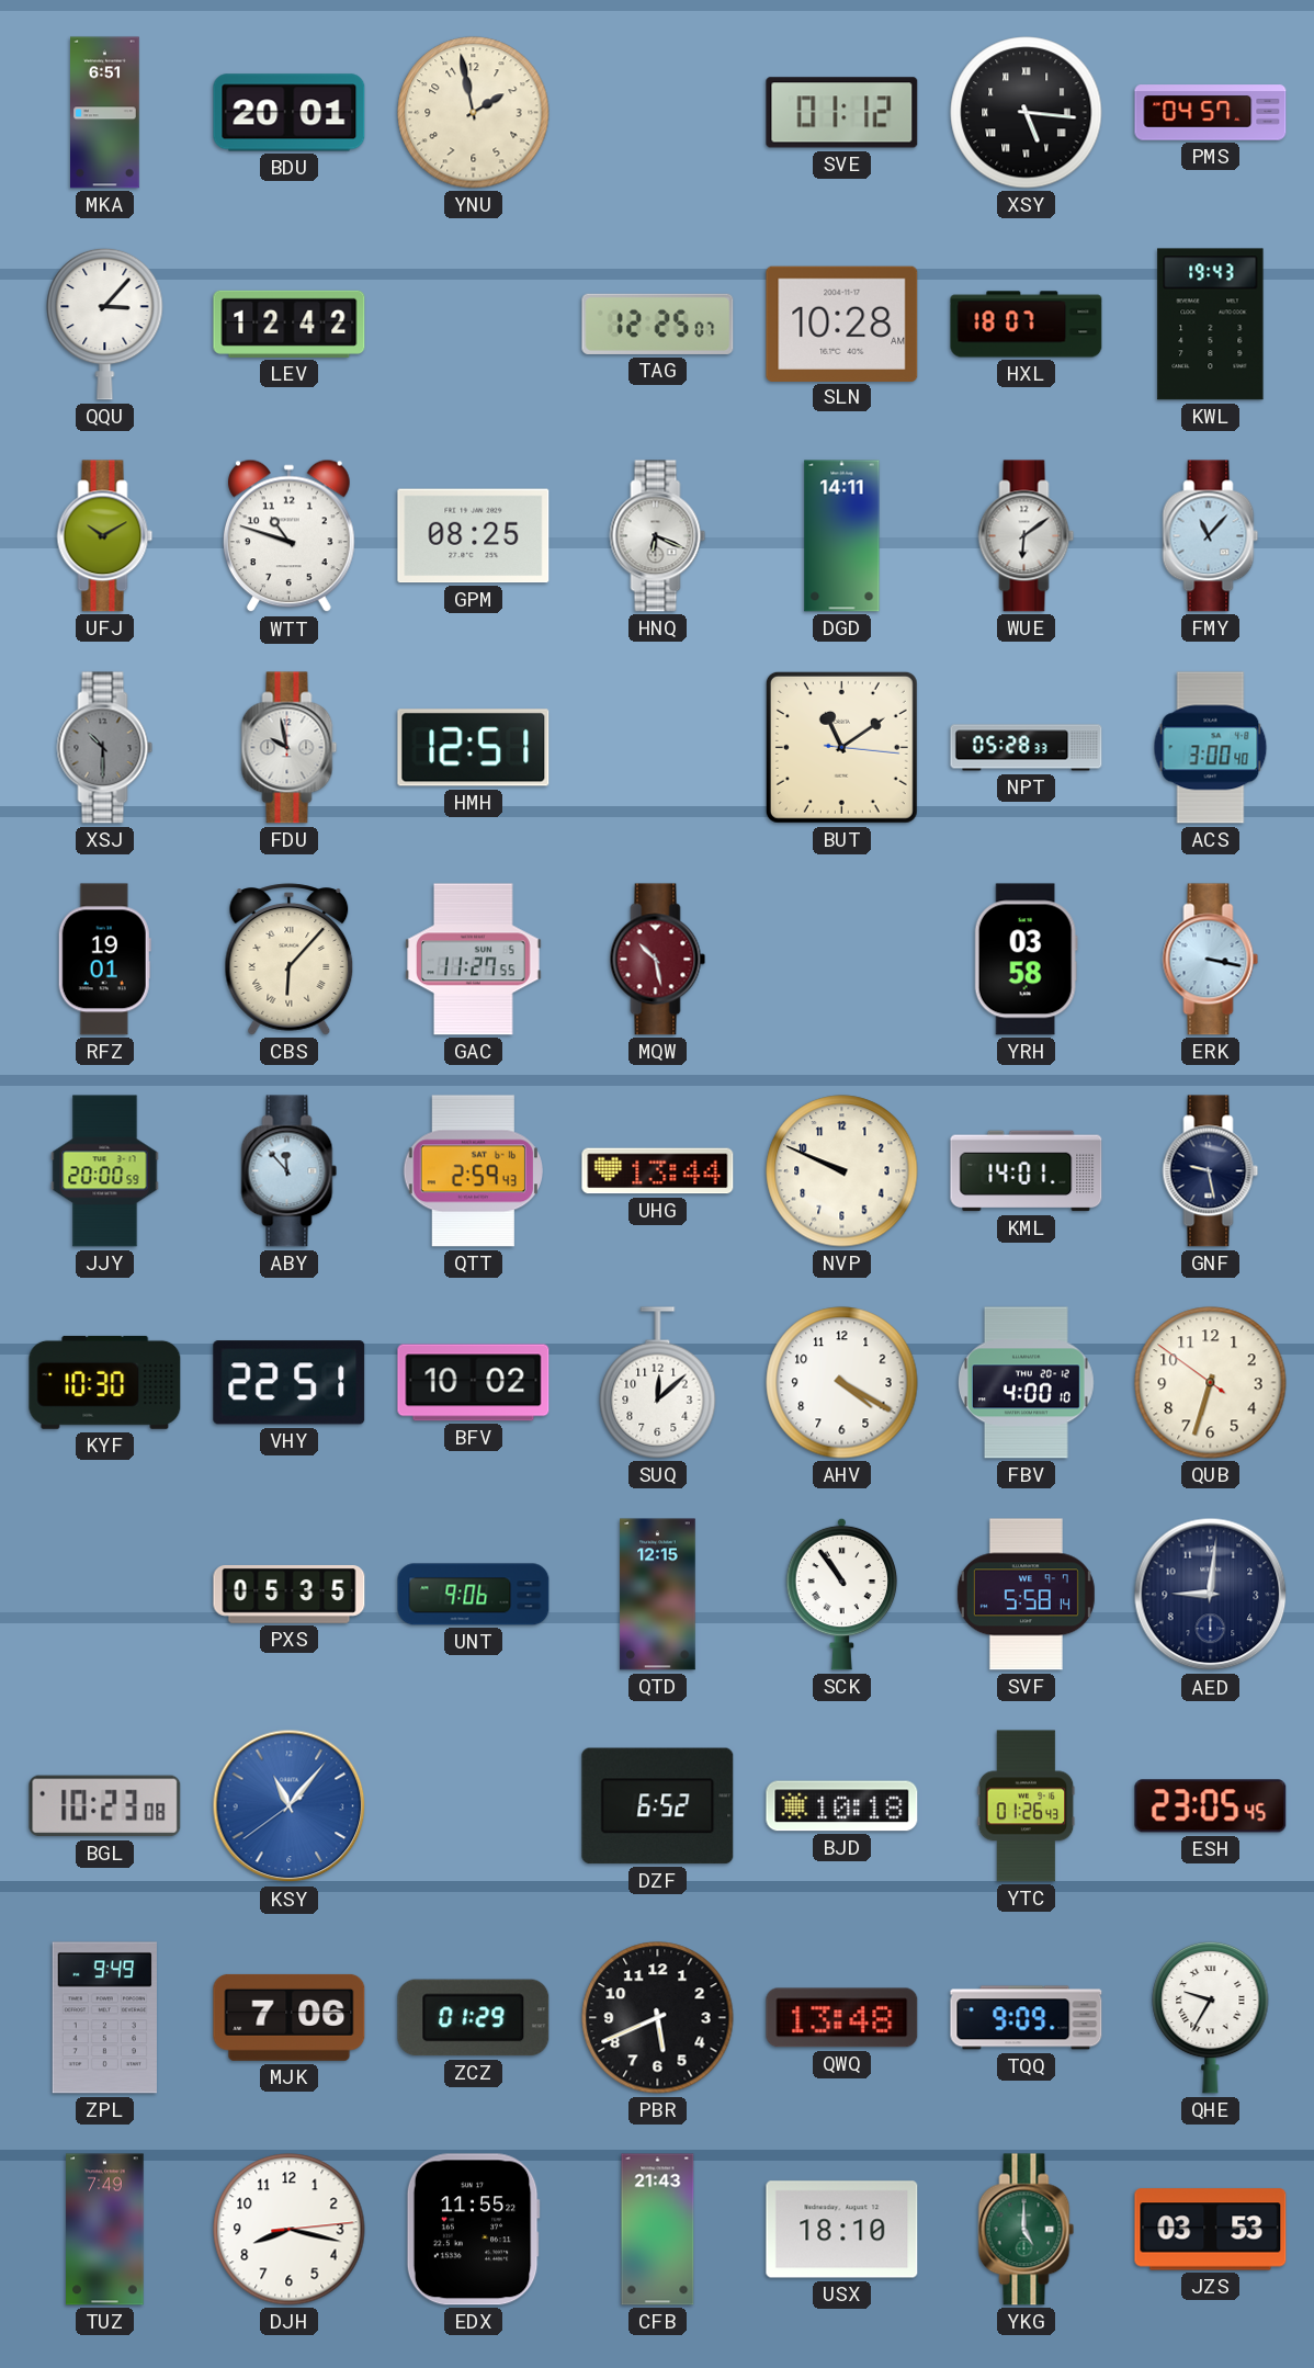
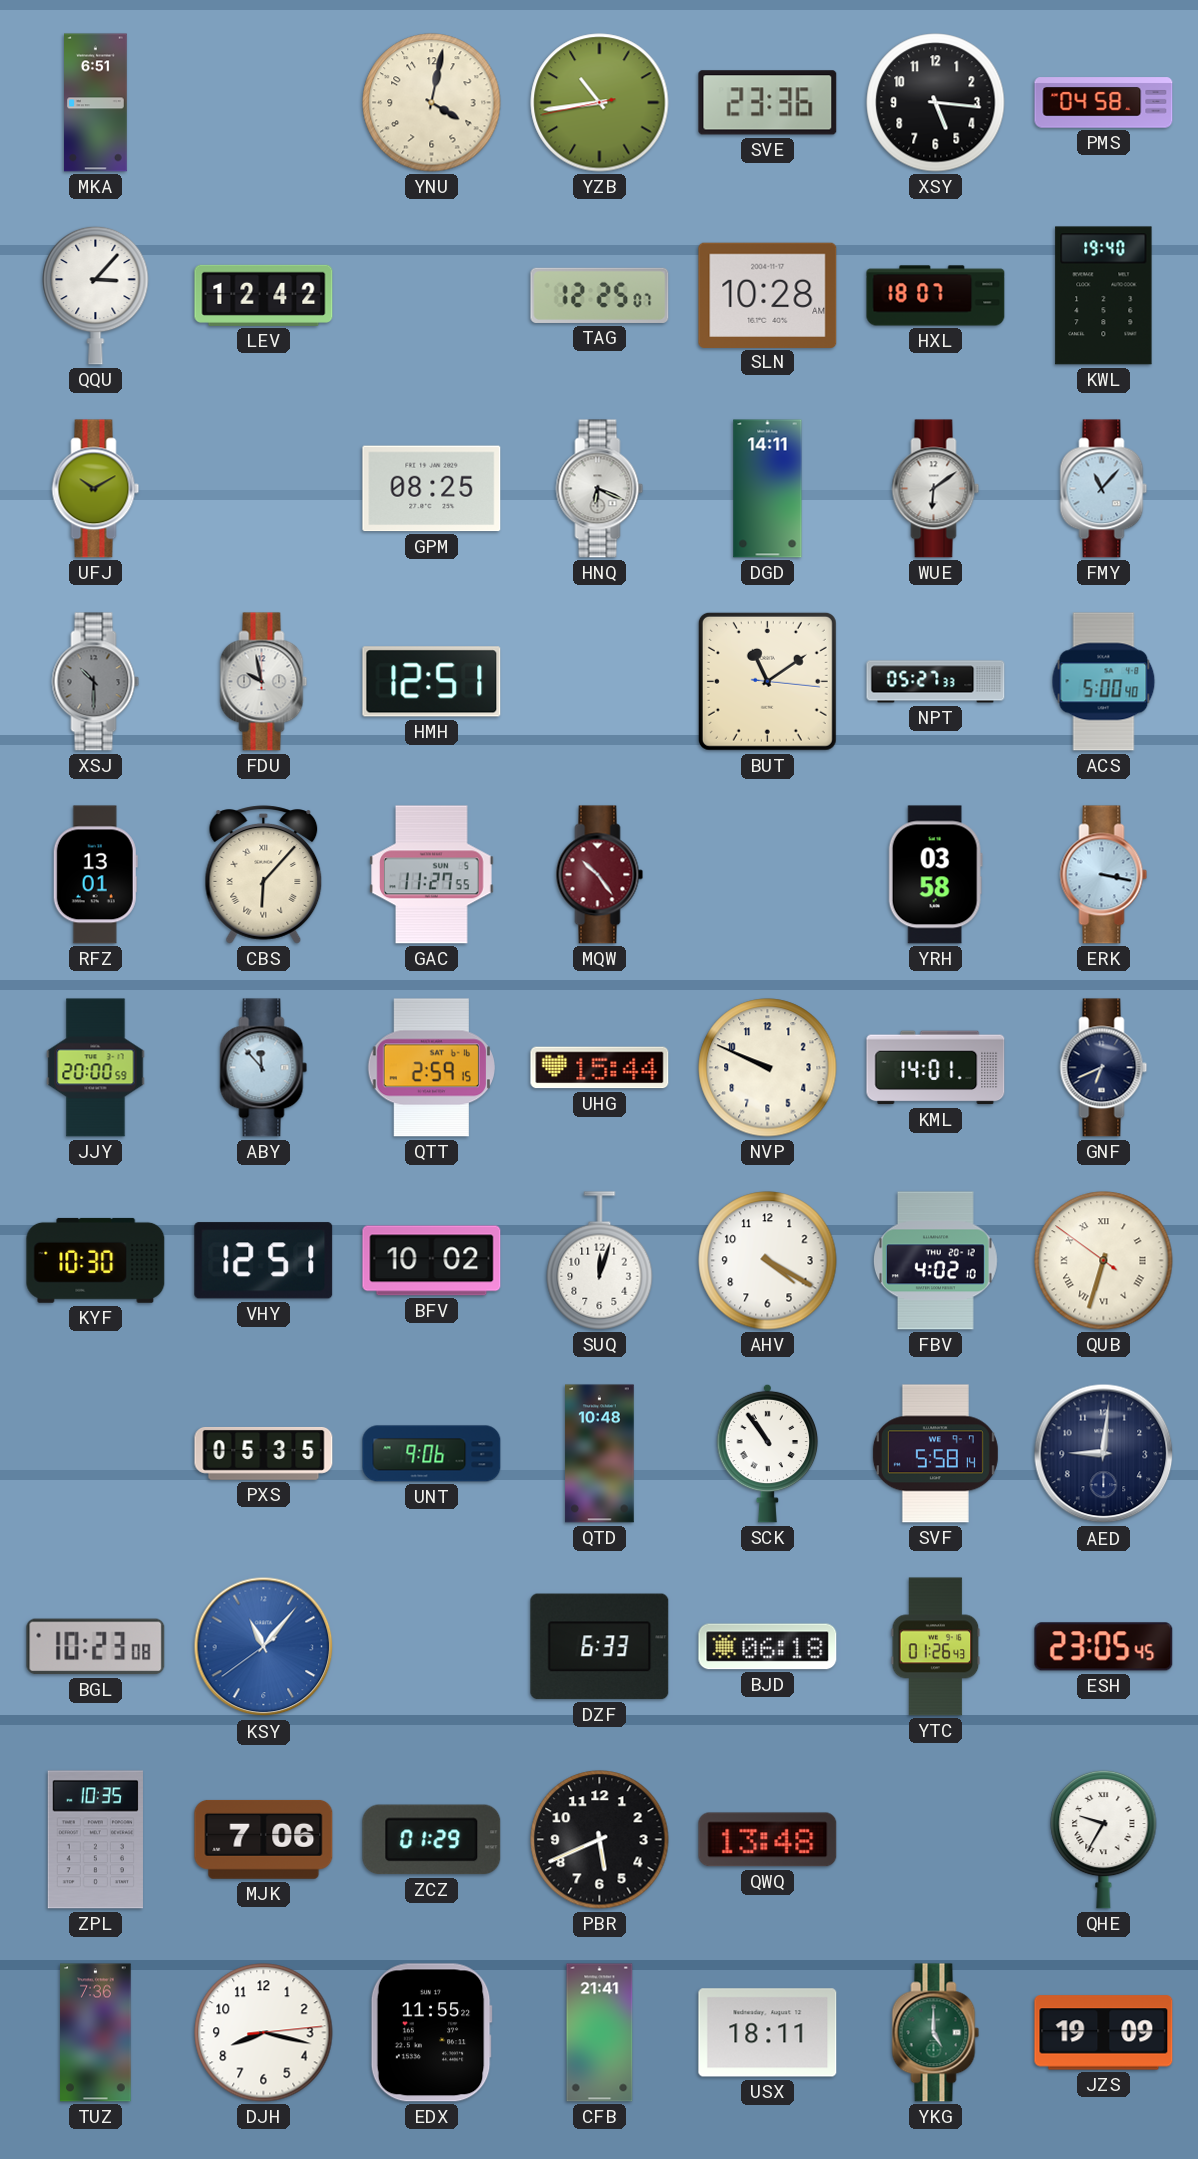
BDU: 20:01 -> none
YNU: 1:58 -> 4:02
YZB: none -> 10:43
SVE: 01:12 -> 23:36
XSY numerals: Roman -> Arabic
PMS: 04:57 -> 04:58
KWL: 19:43 -> 19:40
WTT: 10:48 -> none
NPT: 05:28 -> 05:27
ACS: 3:00 -> 5:00
RFZ: 19:01 -> 13:01
MQW: 10:28 -> 10:24
QTT: 2:59:43 -> 2:59:15
UHG: 13:44 -> 15:44
GNF: 9:28 -> 6:41
VHY: 22:51 -> 12:51
SUQ: 12:08 -> 12:03
FBV: 4:00 -> 4:02
QUB numerals: Arabic -> Roman
QTD: 12:15 -> 10:48
DZF: 6:52 -> 6:33
BJD: 10:18 -> 06:18
ZPL: 9:49 -> 10:35
TQQ: 9:09 -> none
TUZ: 7:49 -> 7:36
CFB: 21:43 -> 21:41
USX: 18:10 -> 18:11
JZS: 03:53 -> 19:09
